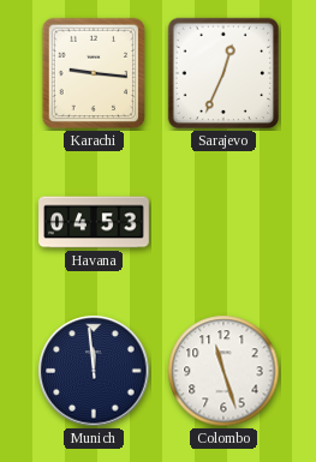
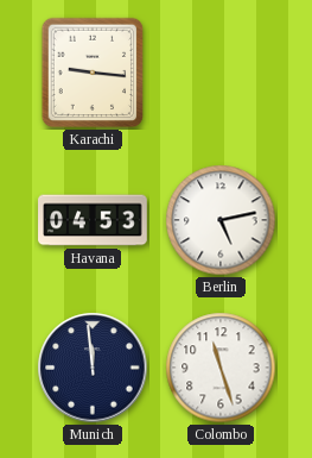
Sarajevo: 12:34 -> none
Berlin: none -> 5:13
